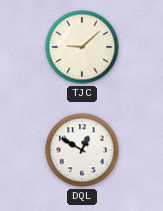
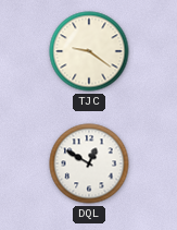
TJC: 9:08 -> 9:21
